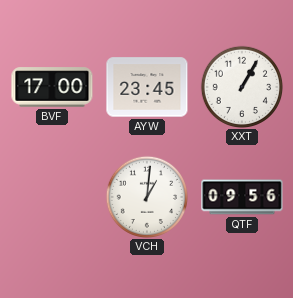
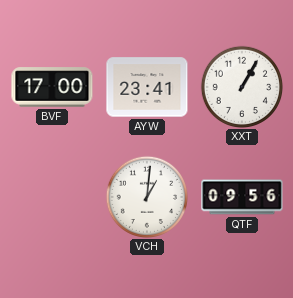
AYW: 23:45 -> 23:41
